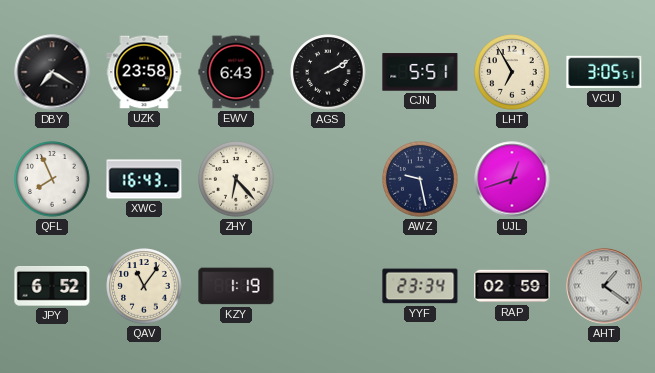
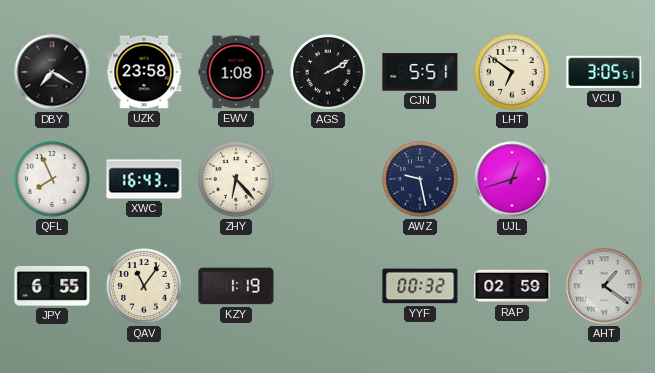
EWV: 6:43 -> 1:08
LHT: 6:55 -> 6:51
JPY: 6:52 -> 6:55
YYF: 23:34 -> 00:32
